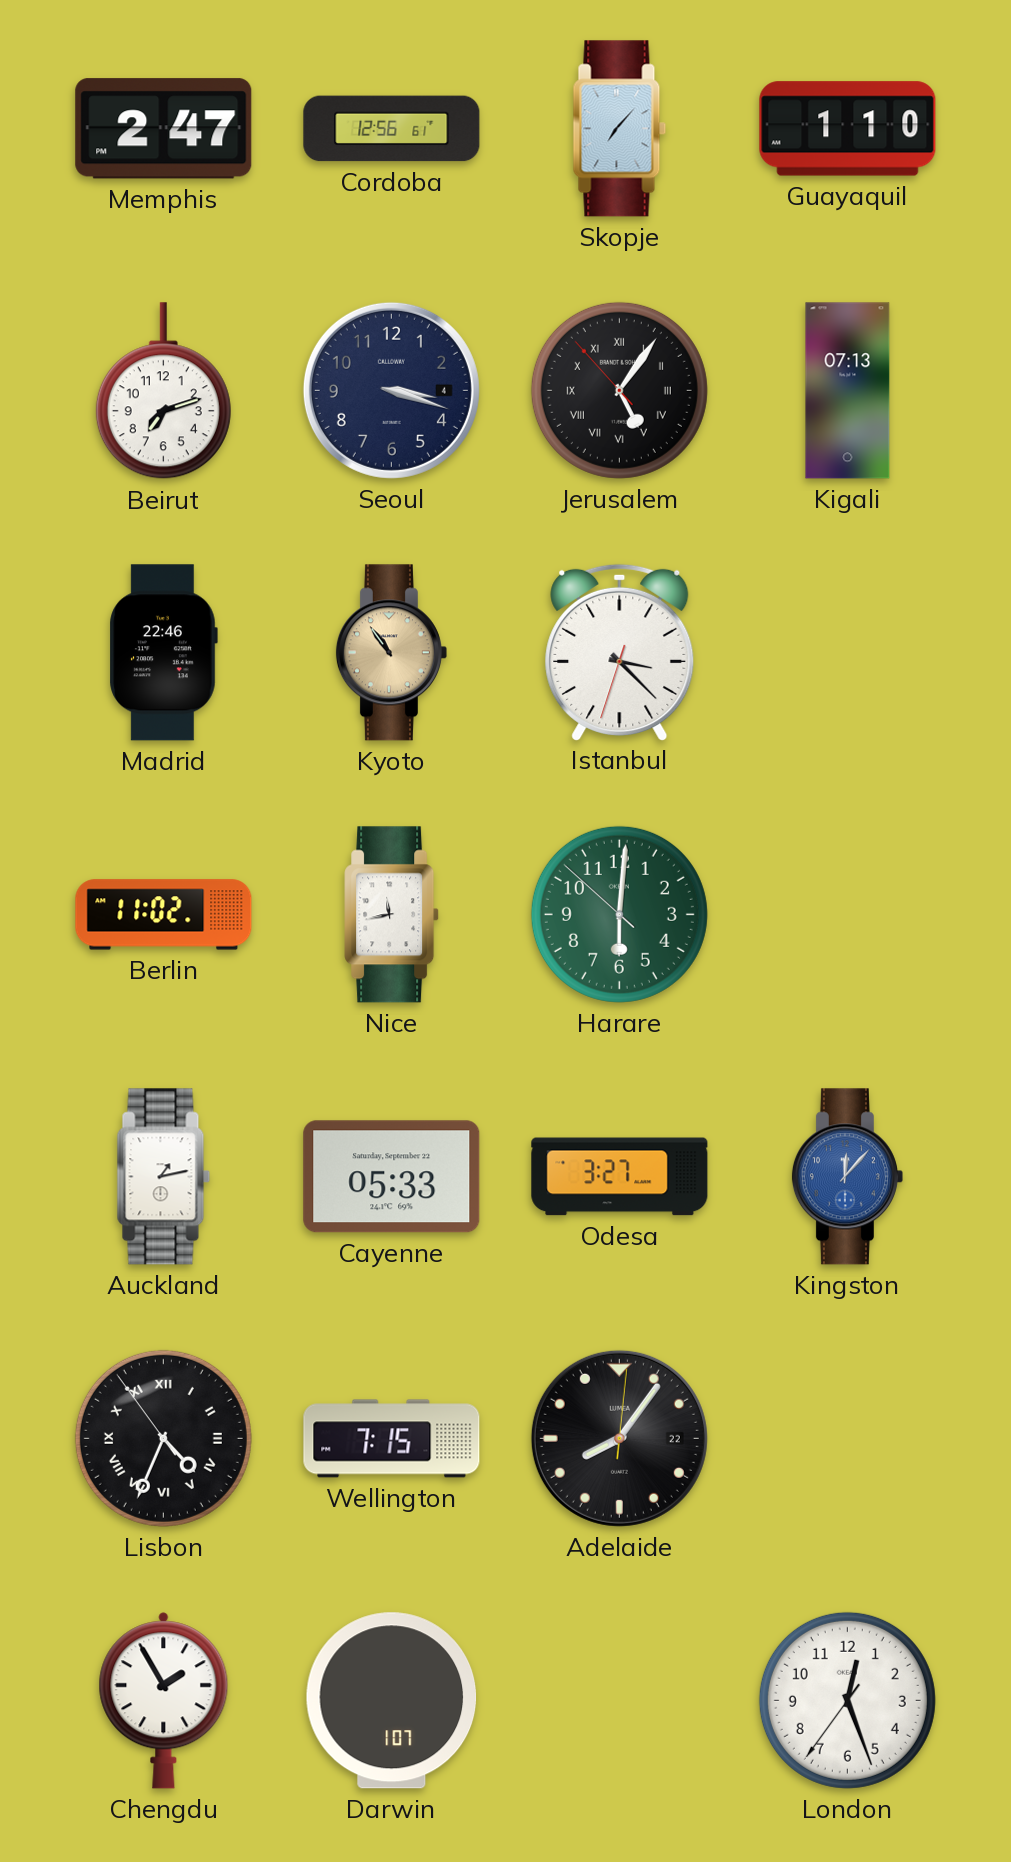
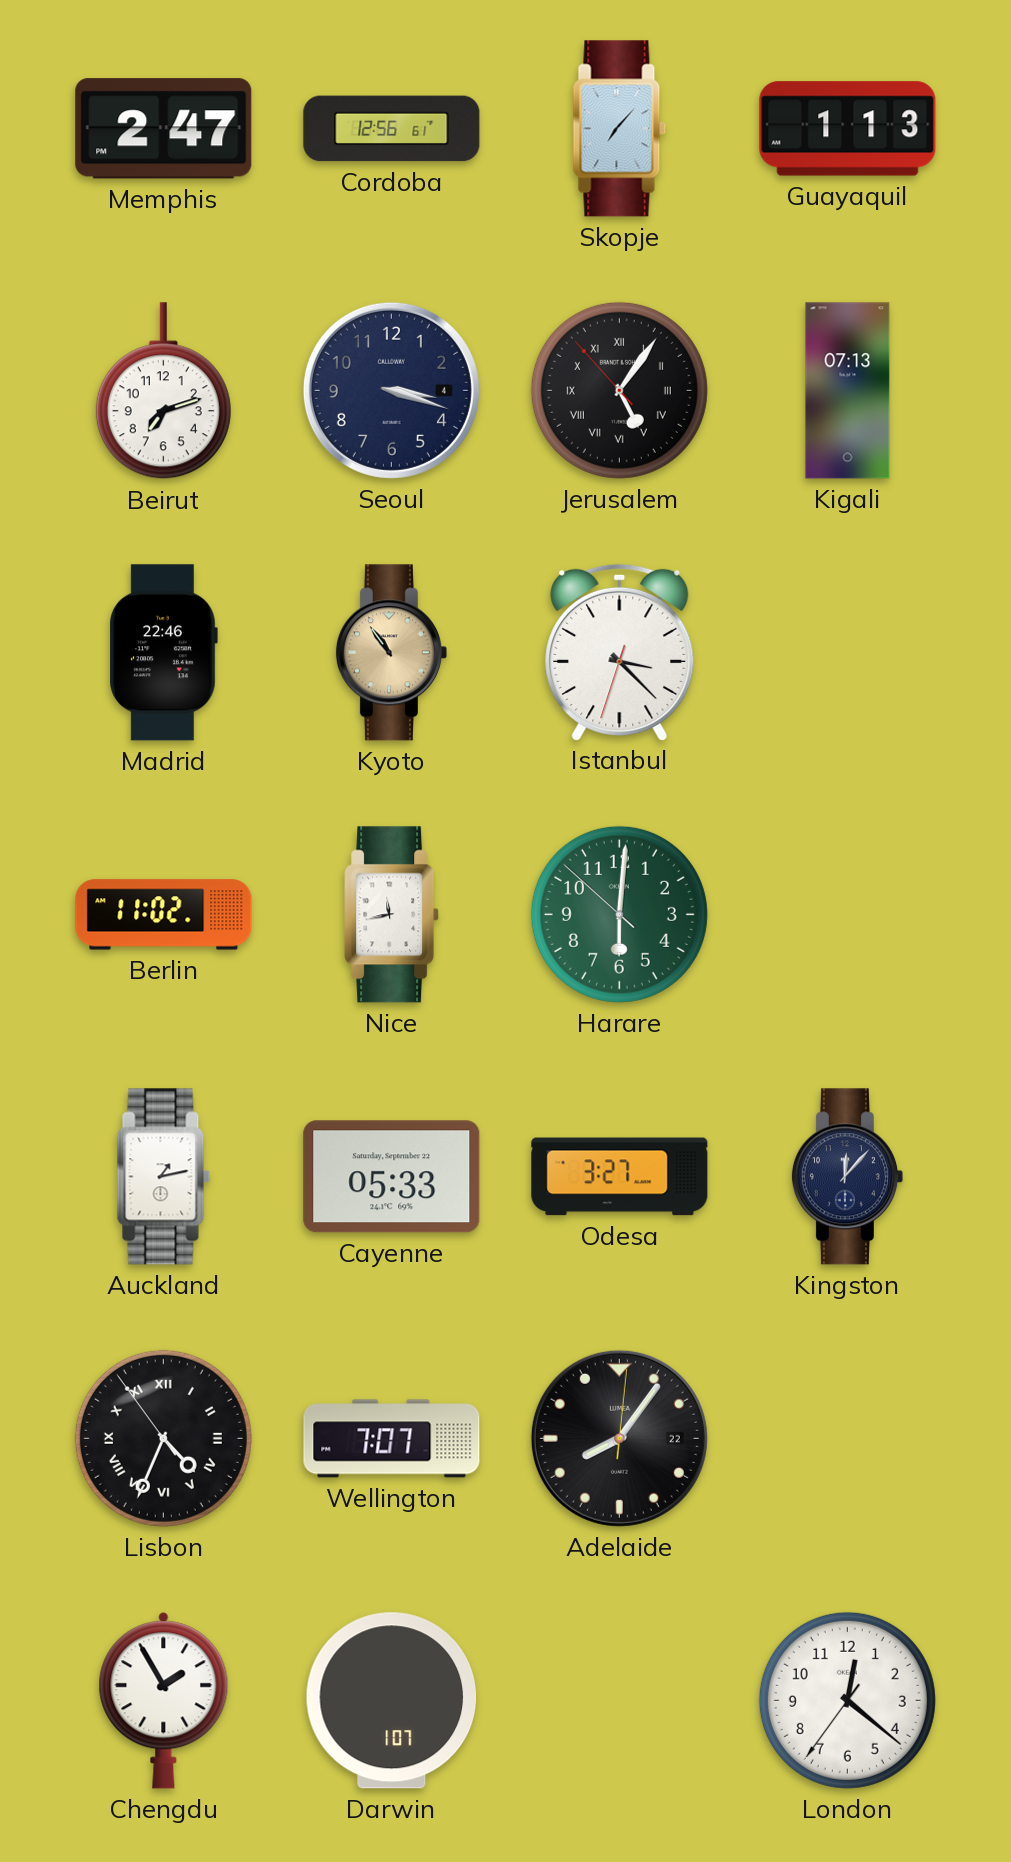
Guayaquil: 1:10 -> 1:13
Kingston dial: blue -> navy
Wellington: 7:15 -> 7:07
London: 12:26 -> 12:21
